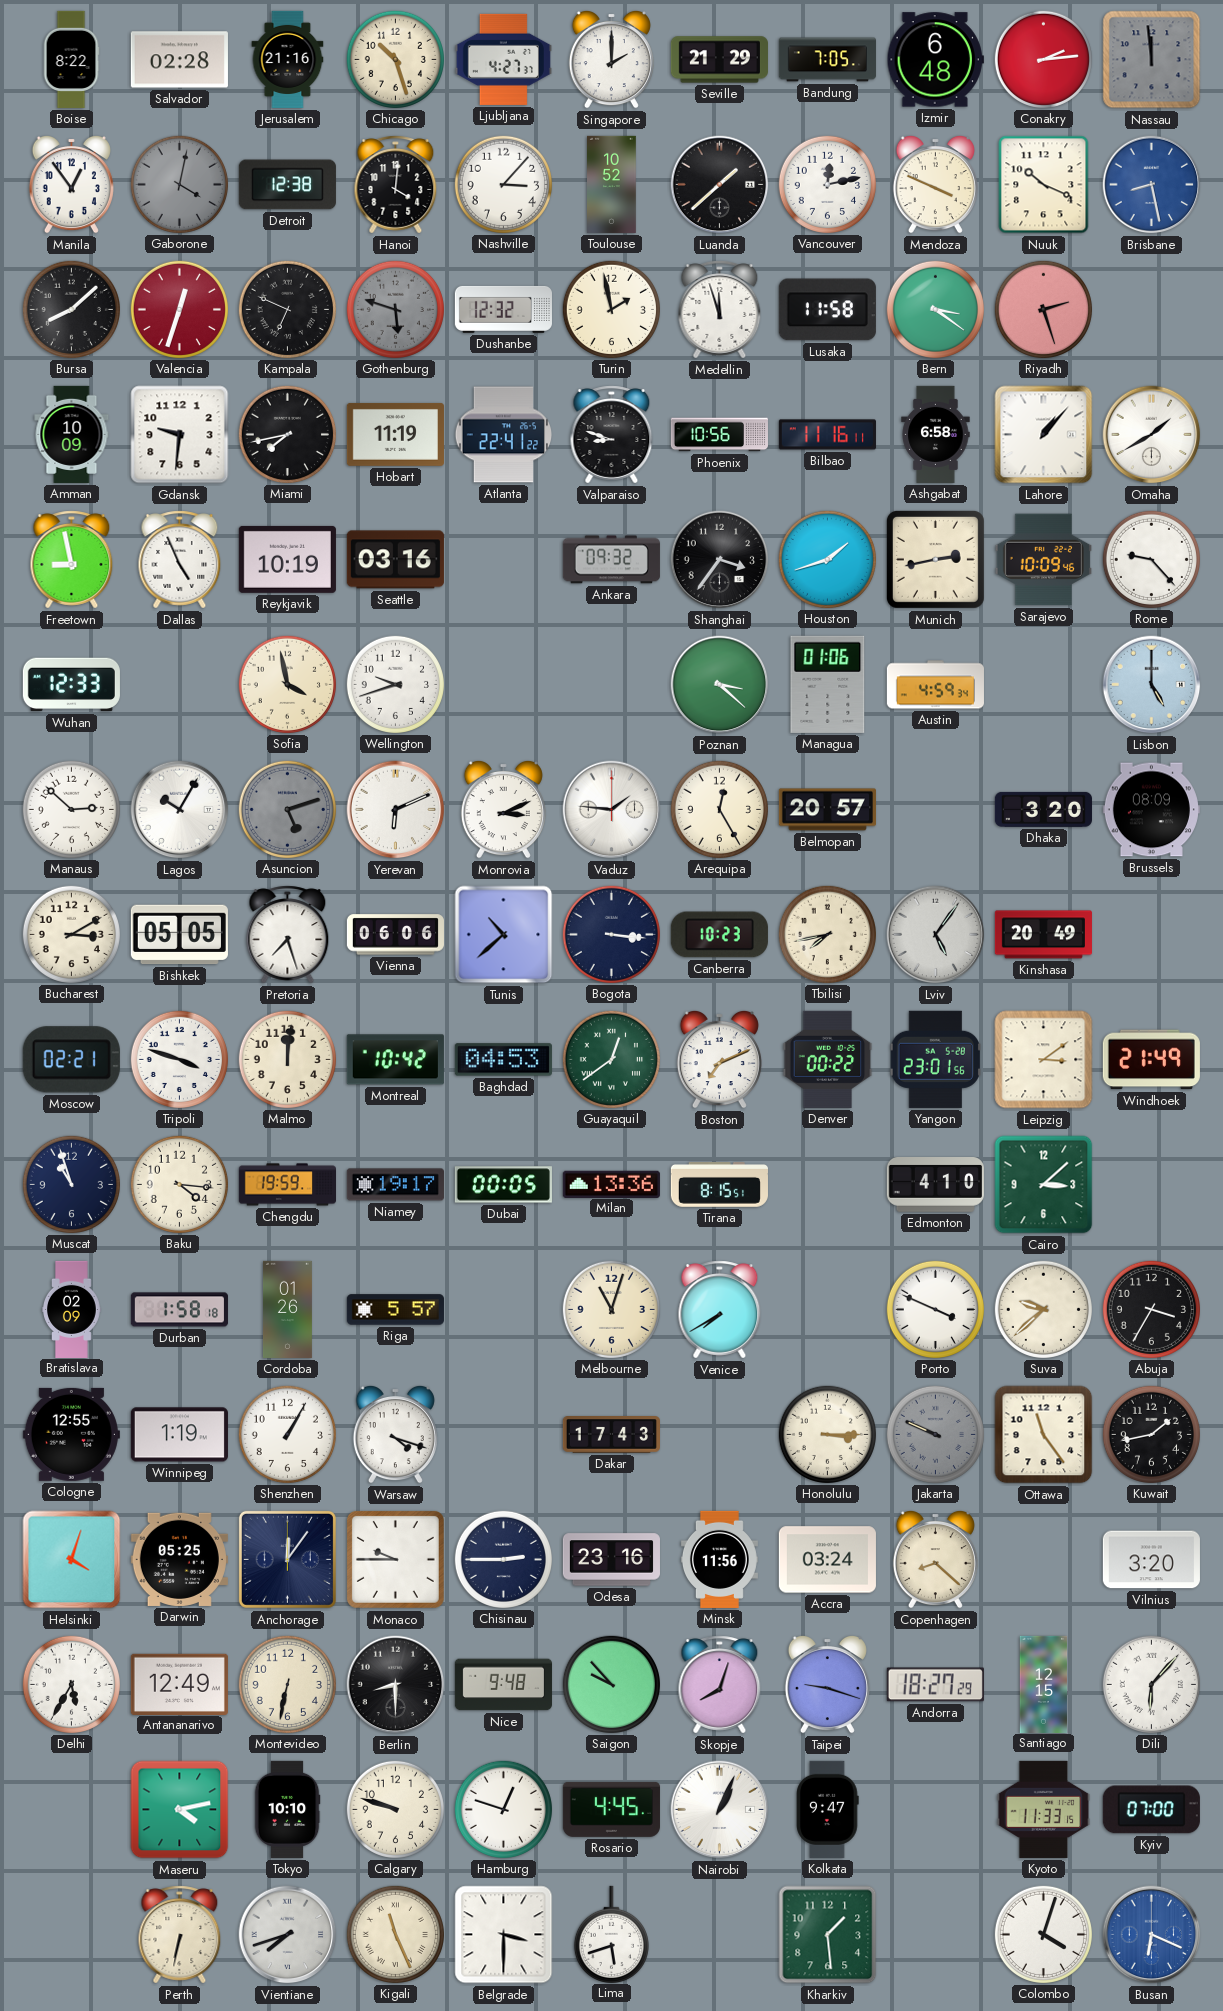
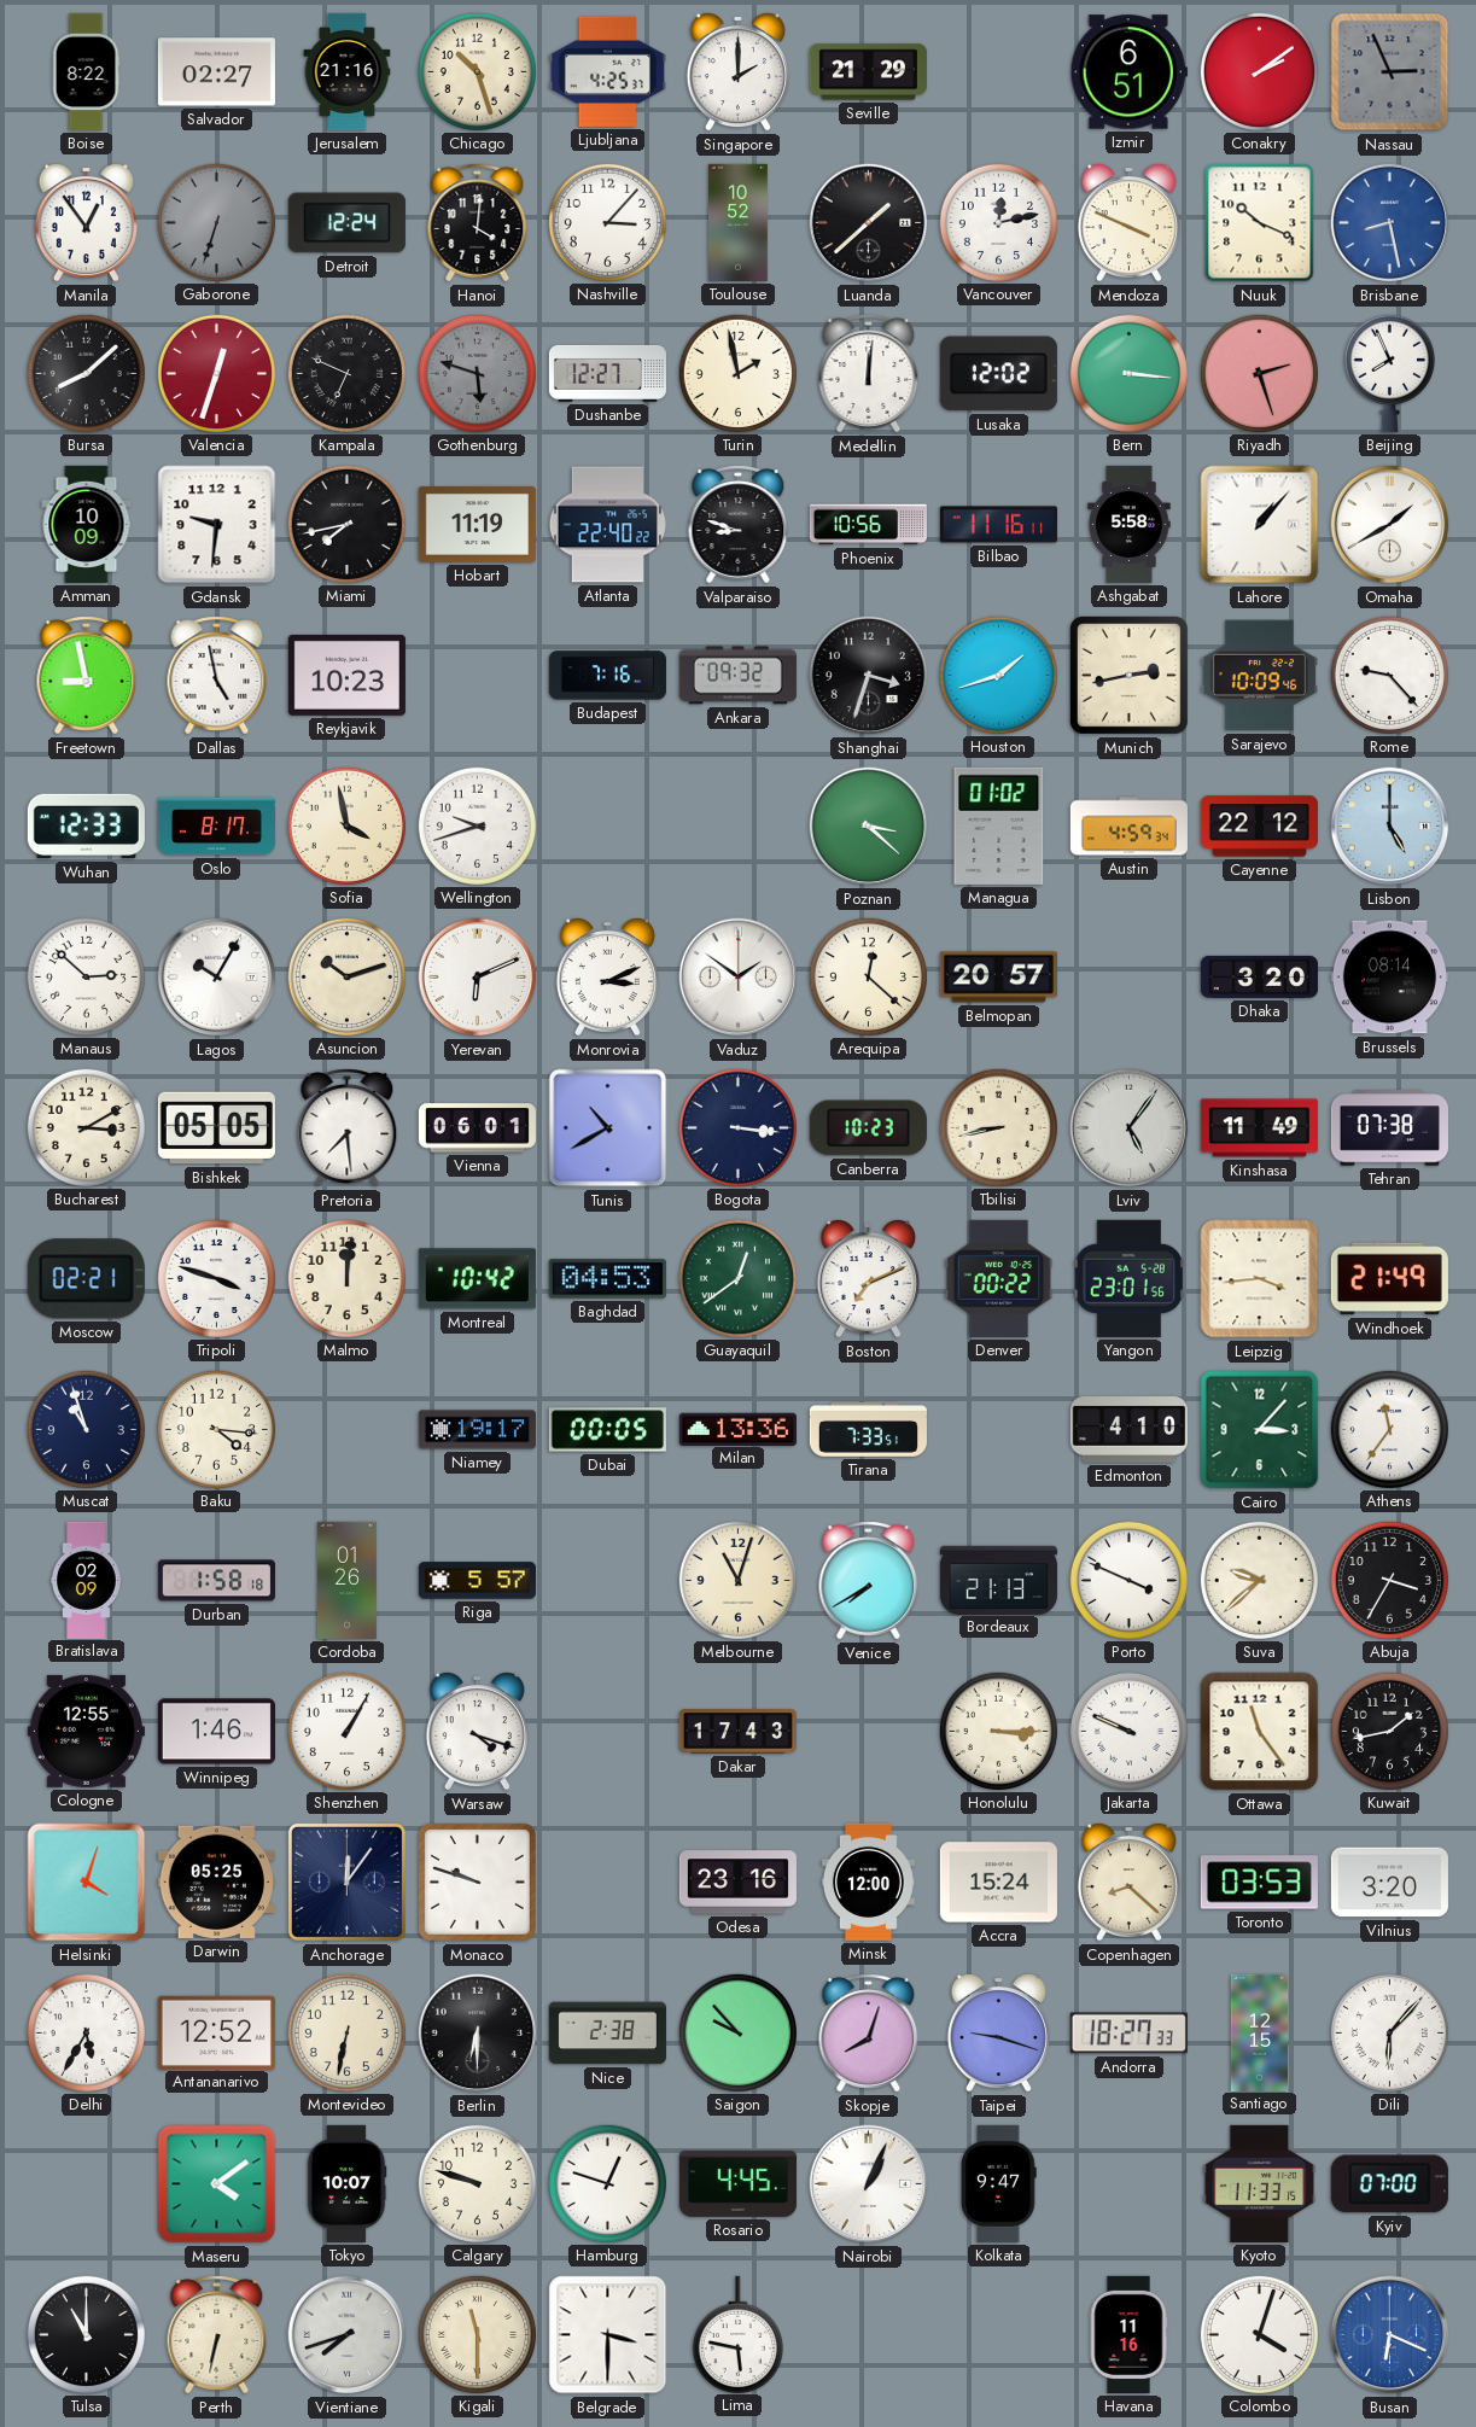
Salvador: 02:28 -> 02:27
Ljubljana: 4:27 -> 4:25
Bandung: 7:05 -> none
Izmir: 6:48 -> 6:51
Conakry: 2:14 -> 2:09
Nassau: 11:59 -> 2:56
Gaborone: 4:02 -> 6:33
Detroit: 12:38 -> 12:24
Dushanbe: 12:32 -> 12:27
Medellin: 11:57 -> 12:01
Lusaka: 11:58 -> 12:02
Bern: 3:21 -> 3:16
Beijing: none -> 7:56
Atlanta: 22:41 -> 22:40
Ashgabat: 6:58 -> 5:58
Dallas: 4:56 -> 4:58
Reykjavik: 10:19 -> 10:23
Seattle: 03:16 -> none
Budapest: none -> 7:16
Shanghai: 3:36 -> 3:33
Oslo: none -> 8:17
Managua: 01:06 -> 01:02
Cayenne: none -> 22:12
Asuncion: 5:12 -> 10:12
Asuncion dial: grey -> cream
Vaduz: 1:46 -> 1:51
Arequipa: 12:25 -> 12:22
Brussels: 08:09 -> 08:14
Pretoria: 7:27 -> 7:29
Vienna: 06:06 -> 06:01
Tunis: 10:38 -> 10:40
Tbilisi: 7:43 -> 8:43
Kinshasa: 20:49 -> 11:49
Tehran: none -> 07:38
Leipzig: 3:09 -> 3:44
Chengdu: 19:59 -> none
Tirana: 8:15 -> 7:33
Cairo: 3:08 -> 3:07
Athens: none -> 11:36
Bordeaux: none -> 21:13
Winnipeg: 1:19 -> 1:46
Jakarta dial: grey -> white
Monaco: 9:45 -> 9:48
Chisinau: 2:45 -> none
Minsk: 11:56 -> 12:00
Accra: 03:24 -> 15:24
Toronto: none -> 03:53
Antananarivo: 12:49 -> 12:52
Berlin: 8:30 -> 6:30
Nice: 9:48 -> 2:38
Andorra: 18:27:29 -> 18:27:33
Maseru: 4:13 -> 4:09
Tokyo: 10:10 -> 10:07
Tulsa: none -> 11:00
Kigali: 11:26 -> 11:30
Lima: 5:42 -> 5:47
Kharkiv: 1:29 -> none
Havana: none -> 11:16
